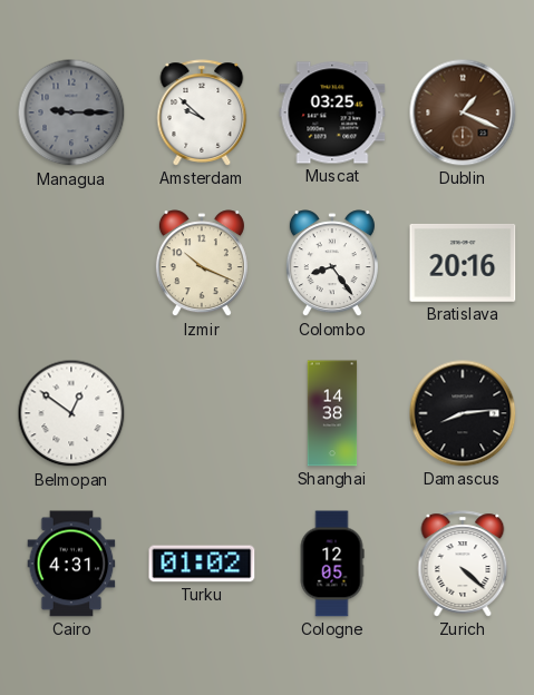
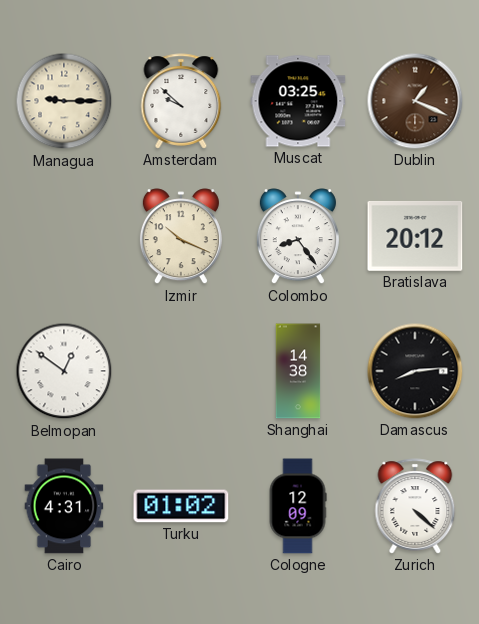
Managua dial: grey -> cream
Bratislava: 20:16 -> 20:12
Cologne: 12:05 -> 12:09
